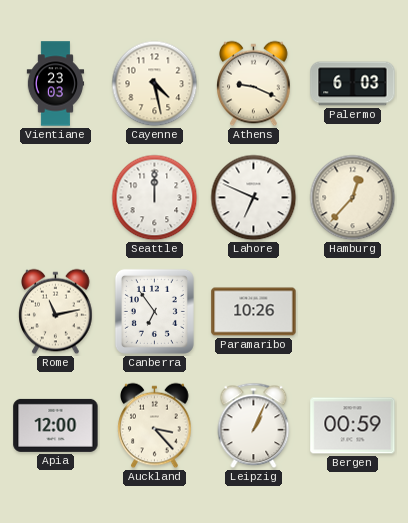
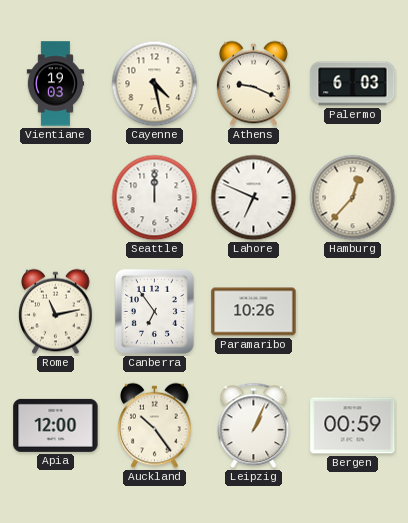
Vientiane: 23:03 -> 19:03
Auckland: 3:23 -> 10:24
